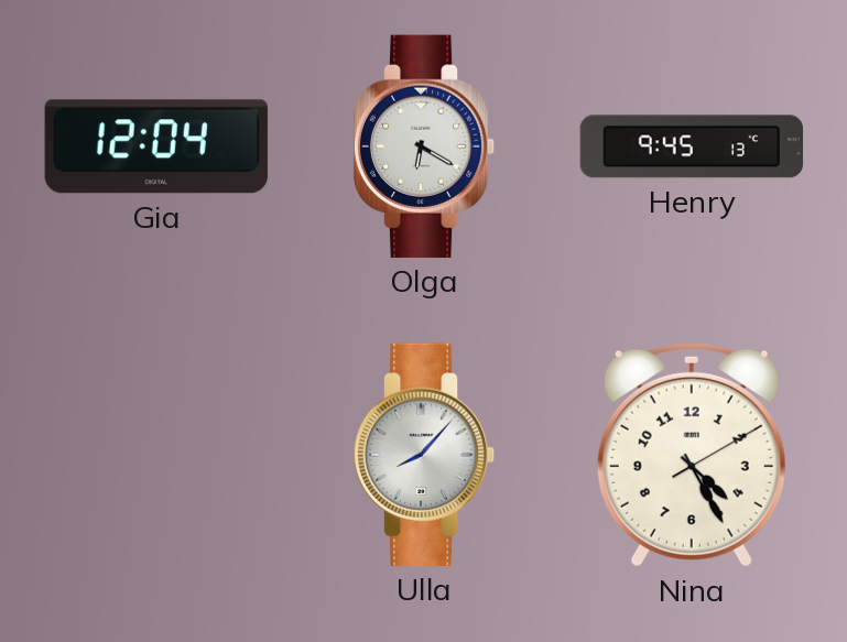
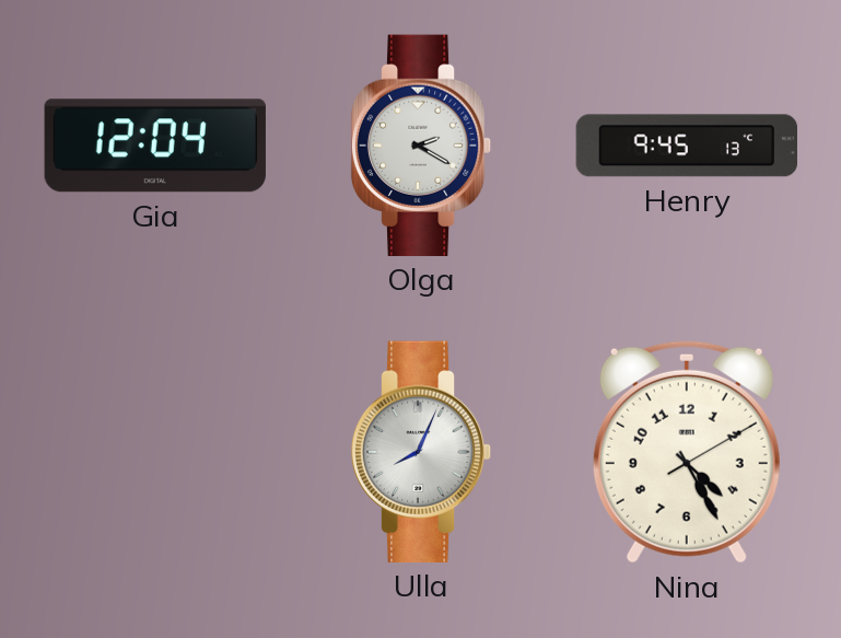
Olga: 6:20 -> 2:20
Ulla: 8:07 -> 8:04
